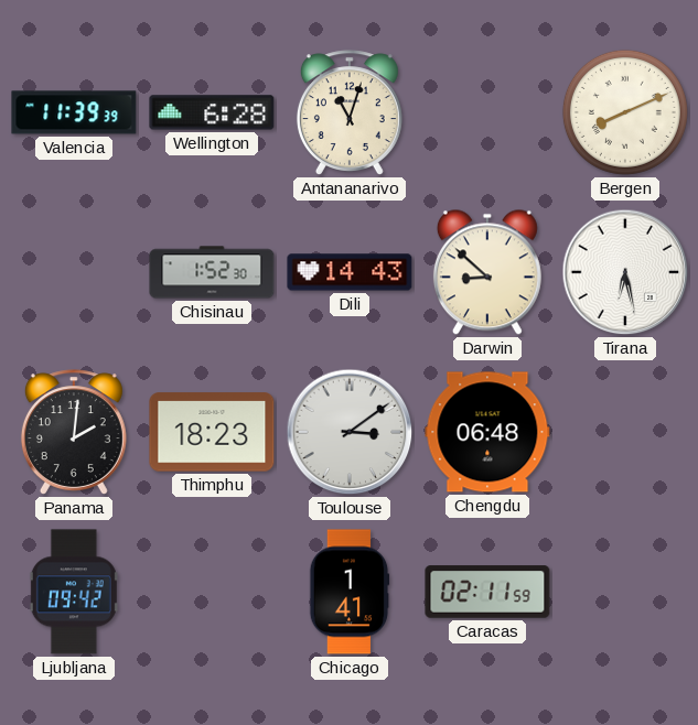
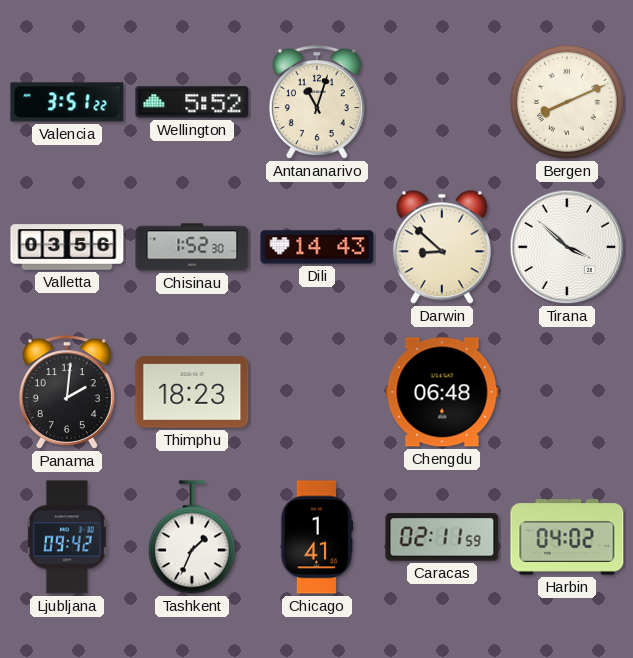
Valencia: 11:39 -> 3:51
Wellington: 6:28 -> 5:52
Valletta: none -> 03:56
Tirana: 6:28 -> 3:52
Toulouse: 3:09 -> none
Tashkent: none -> 1:34
Harbin: none -> 04:02
